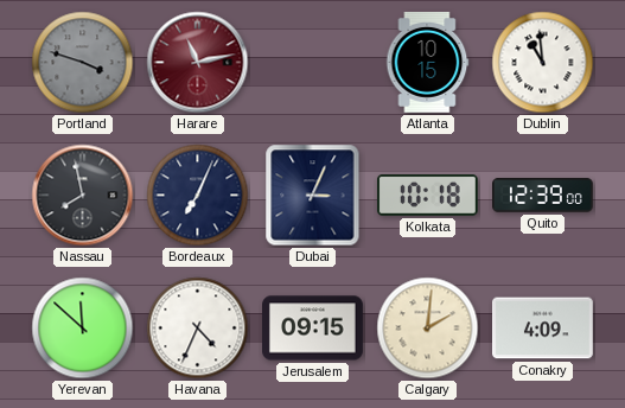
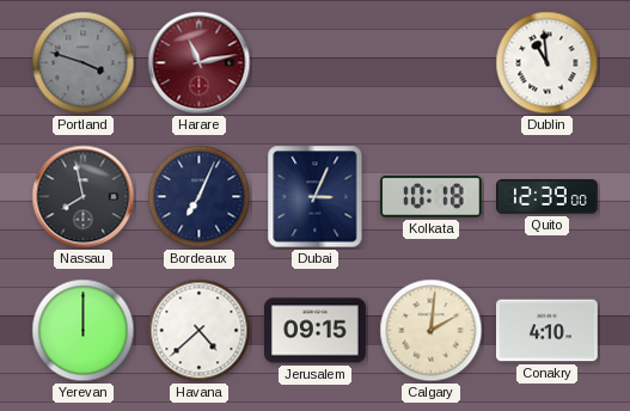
Atlanta: 10:15 -> none
Yerevan: 11:52 -> 12:00
Havana: 4:34 -> 4:38
Conakry: 4:09 -> 4:10
